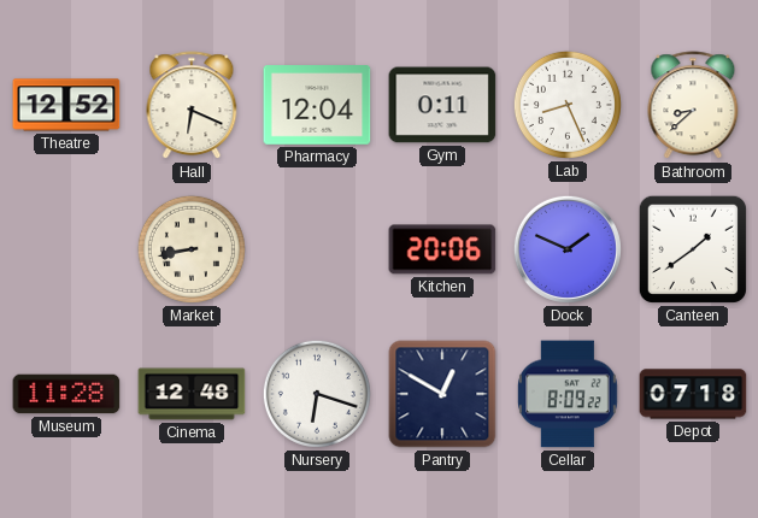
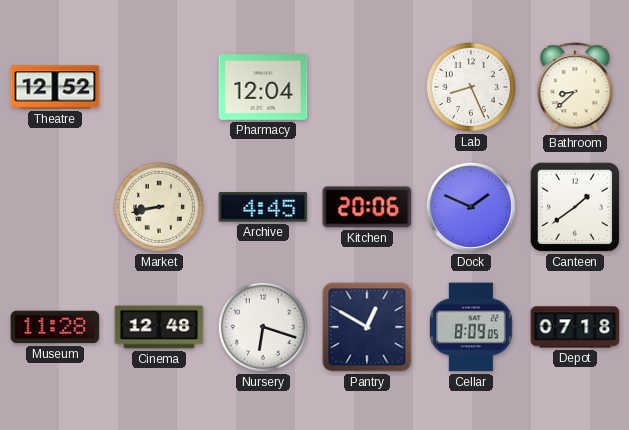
Hall: 6:19 -> none
Gym: 0:11 -> none
Archive: none -> 4:45
Cellar: 8:09:22 -> 8:09:05
